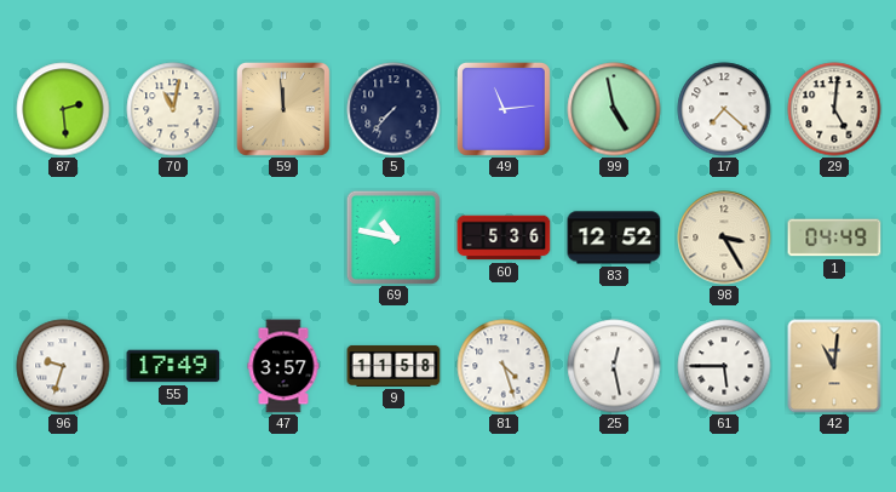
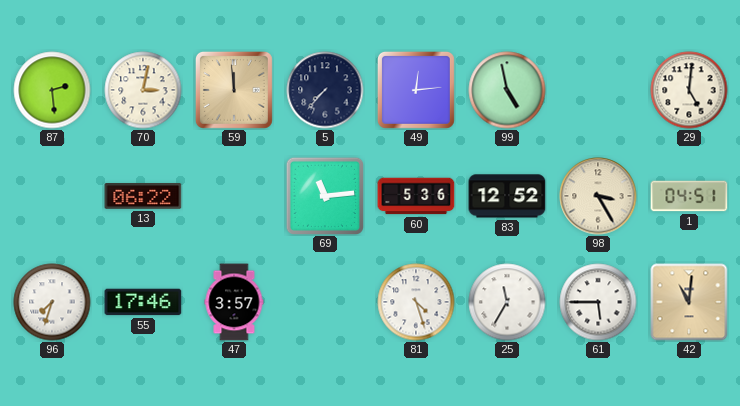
70: 11:02 -> 3:02
49: 11:14 -> 12:14
17: 7:22 -> none
13: none -> 06:22
69: 10:47 -> 11:14
1: 04:49 -> 04:51
96: 9:33 -> 7:33
55: 17:49 -> 17:46
9: 11:58 -> none
25: 12:28 -> 11:35
